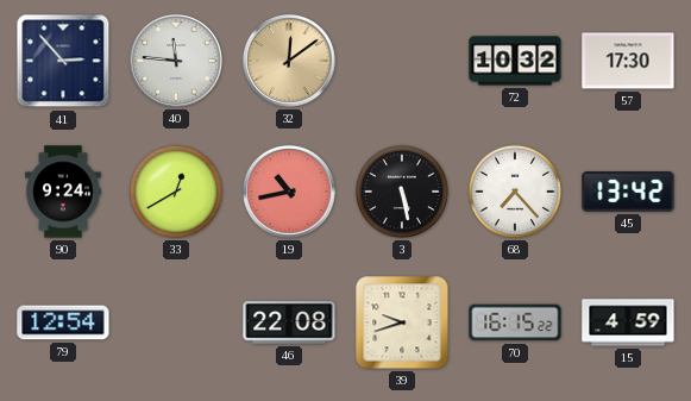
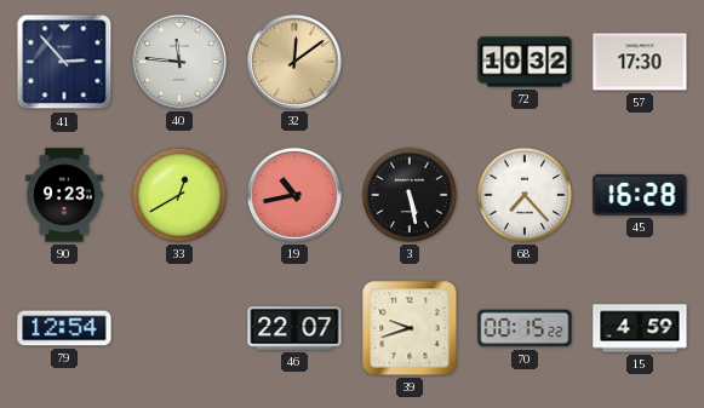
90: 9:24 -> 9:23
45: 13:42 -> 16:28
46: 22:08 -> 22:07
70: 16:15 -> 00:15
